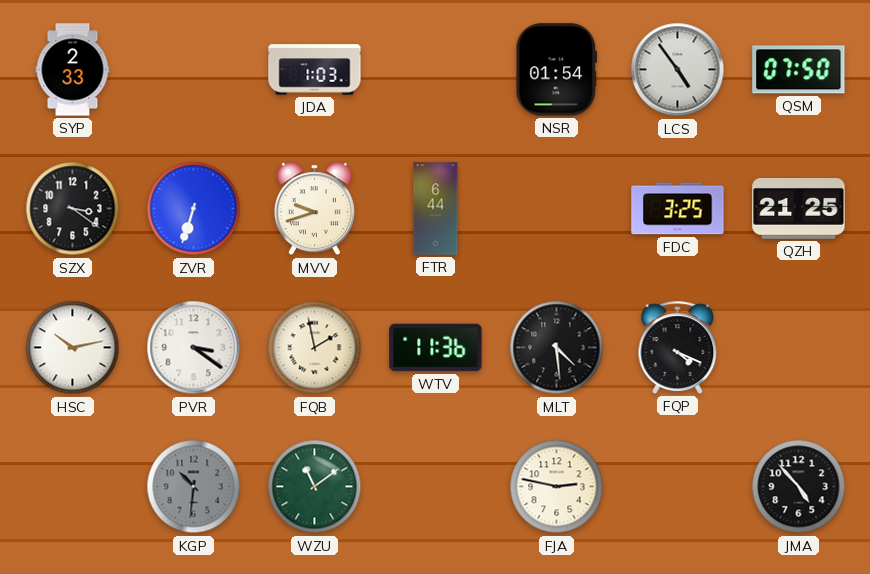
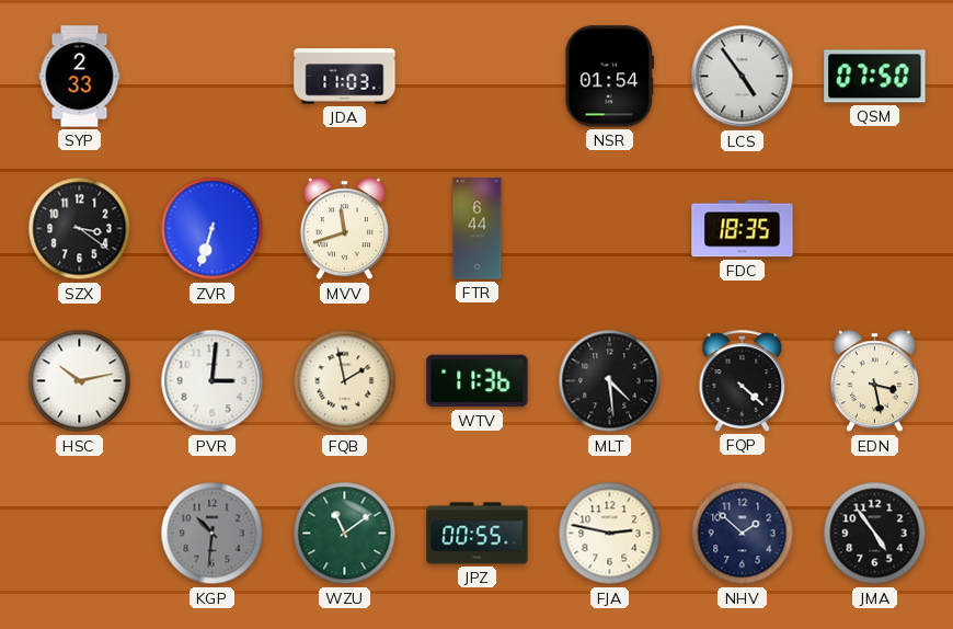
JDA: 1:03 -> 11:03
MVV: 9:42 -> 11:42
FDC: 3:25 -> 18:35
QZH: 21:25 -> none
PVR: 3:21 -> 3:01
FQP: 4:19 -> 4:22
EDN: none -> 3:28
JPZ: none -> 00:55
NHV: none -> 1:52
JMA: 4:53 -> 4:54
